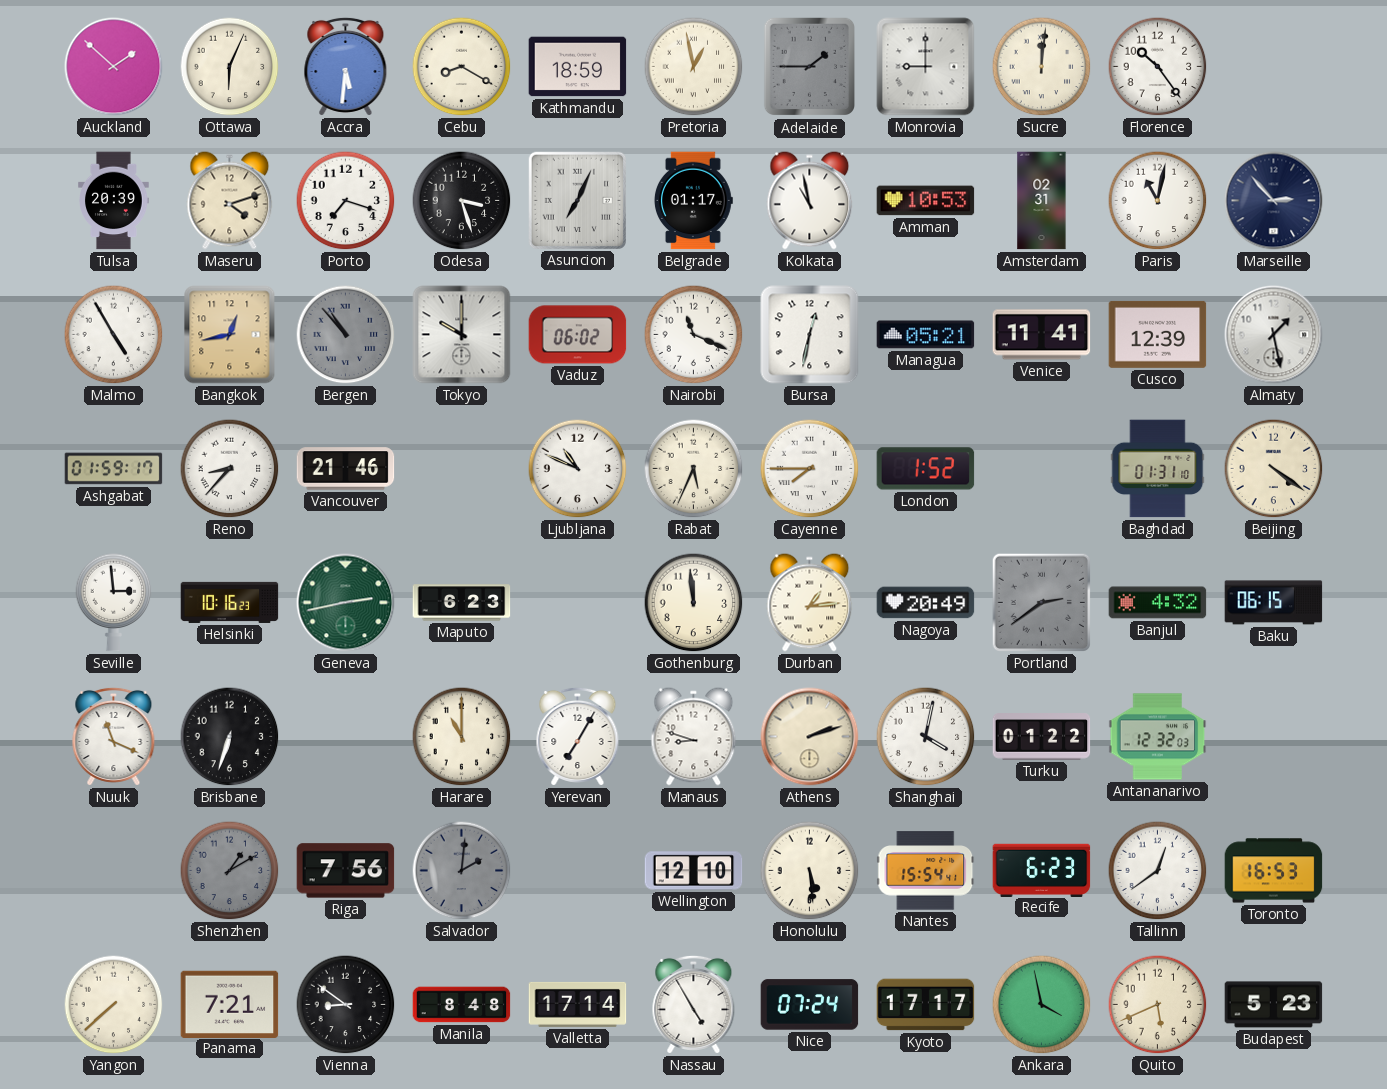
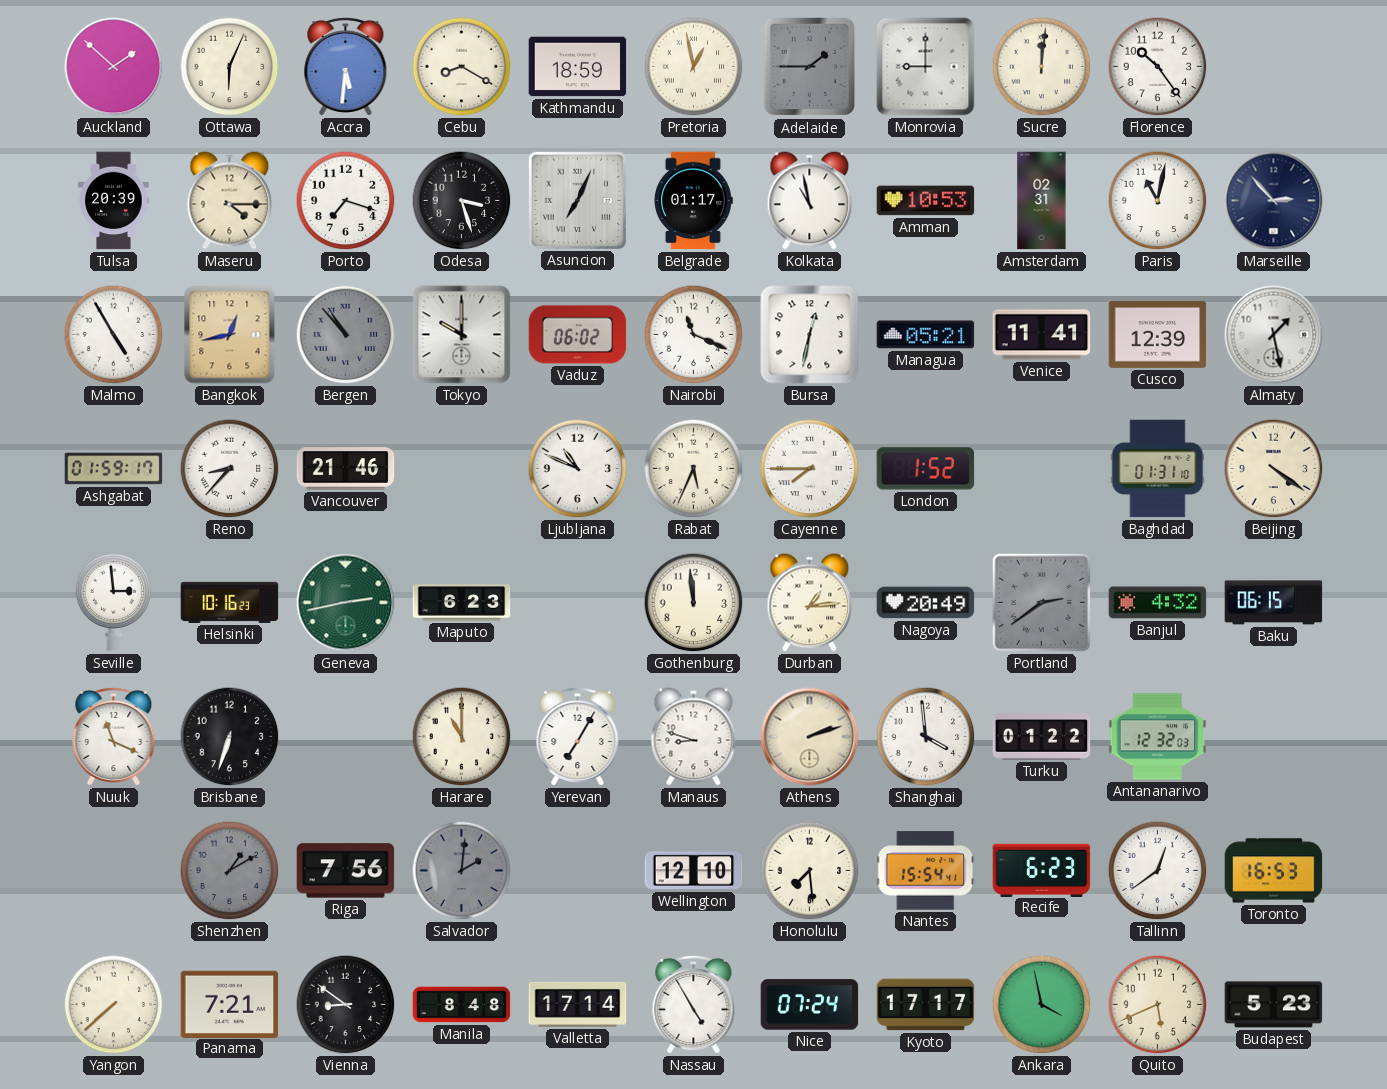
Maseru: 4:12 -> 4:15
Shanghai: 4:02 -> 3:59
Honolulu: 5:29 -> 7:29
